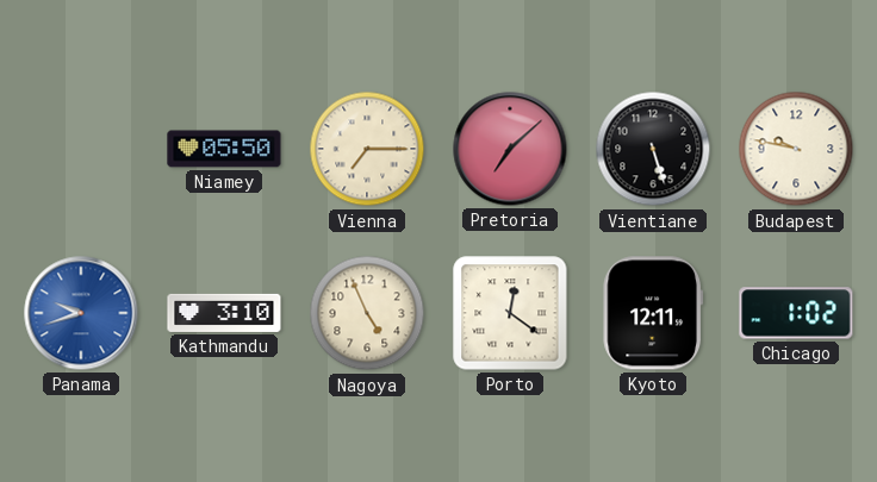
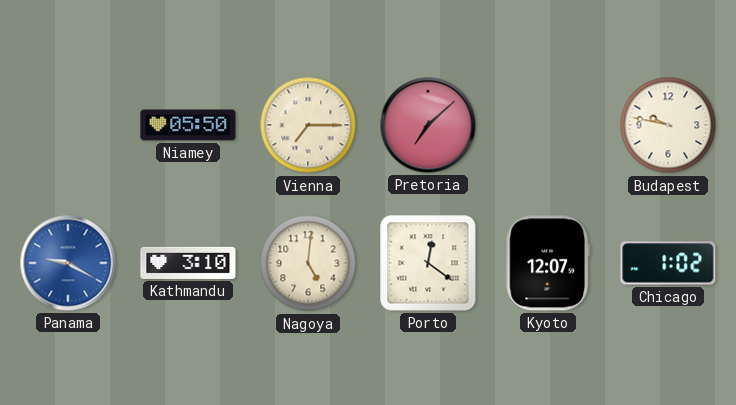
Vientiane: 5:27 -> none
Panama: 9:42 -> 9:20
Nagoya: 4:56 -> 5:01
Kyoto: 12:11 -> 12:07
